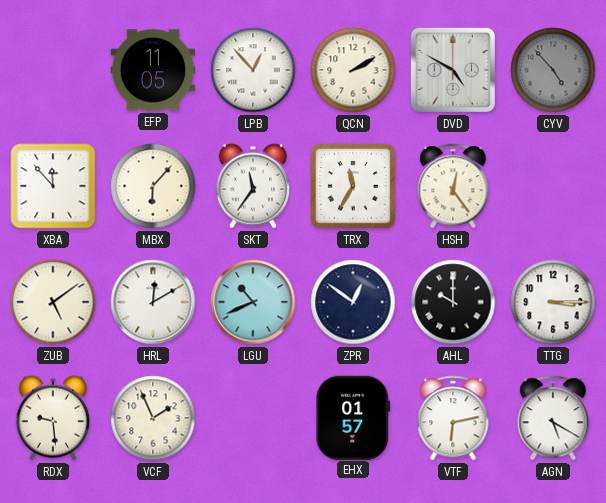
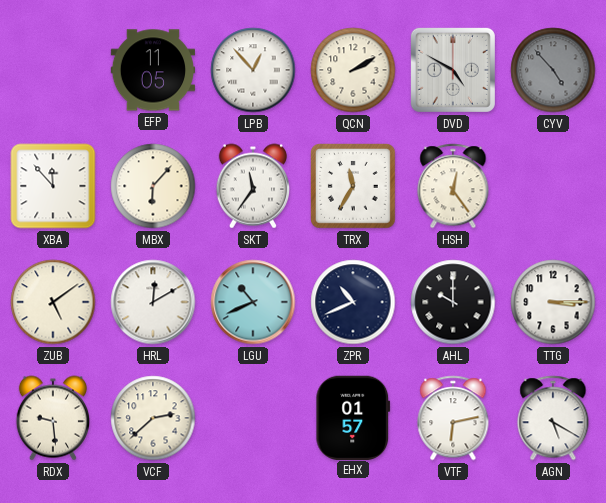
ZPR: 12:51 -> 10:41
VCF: 1:56 -> 2:38
